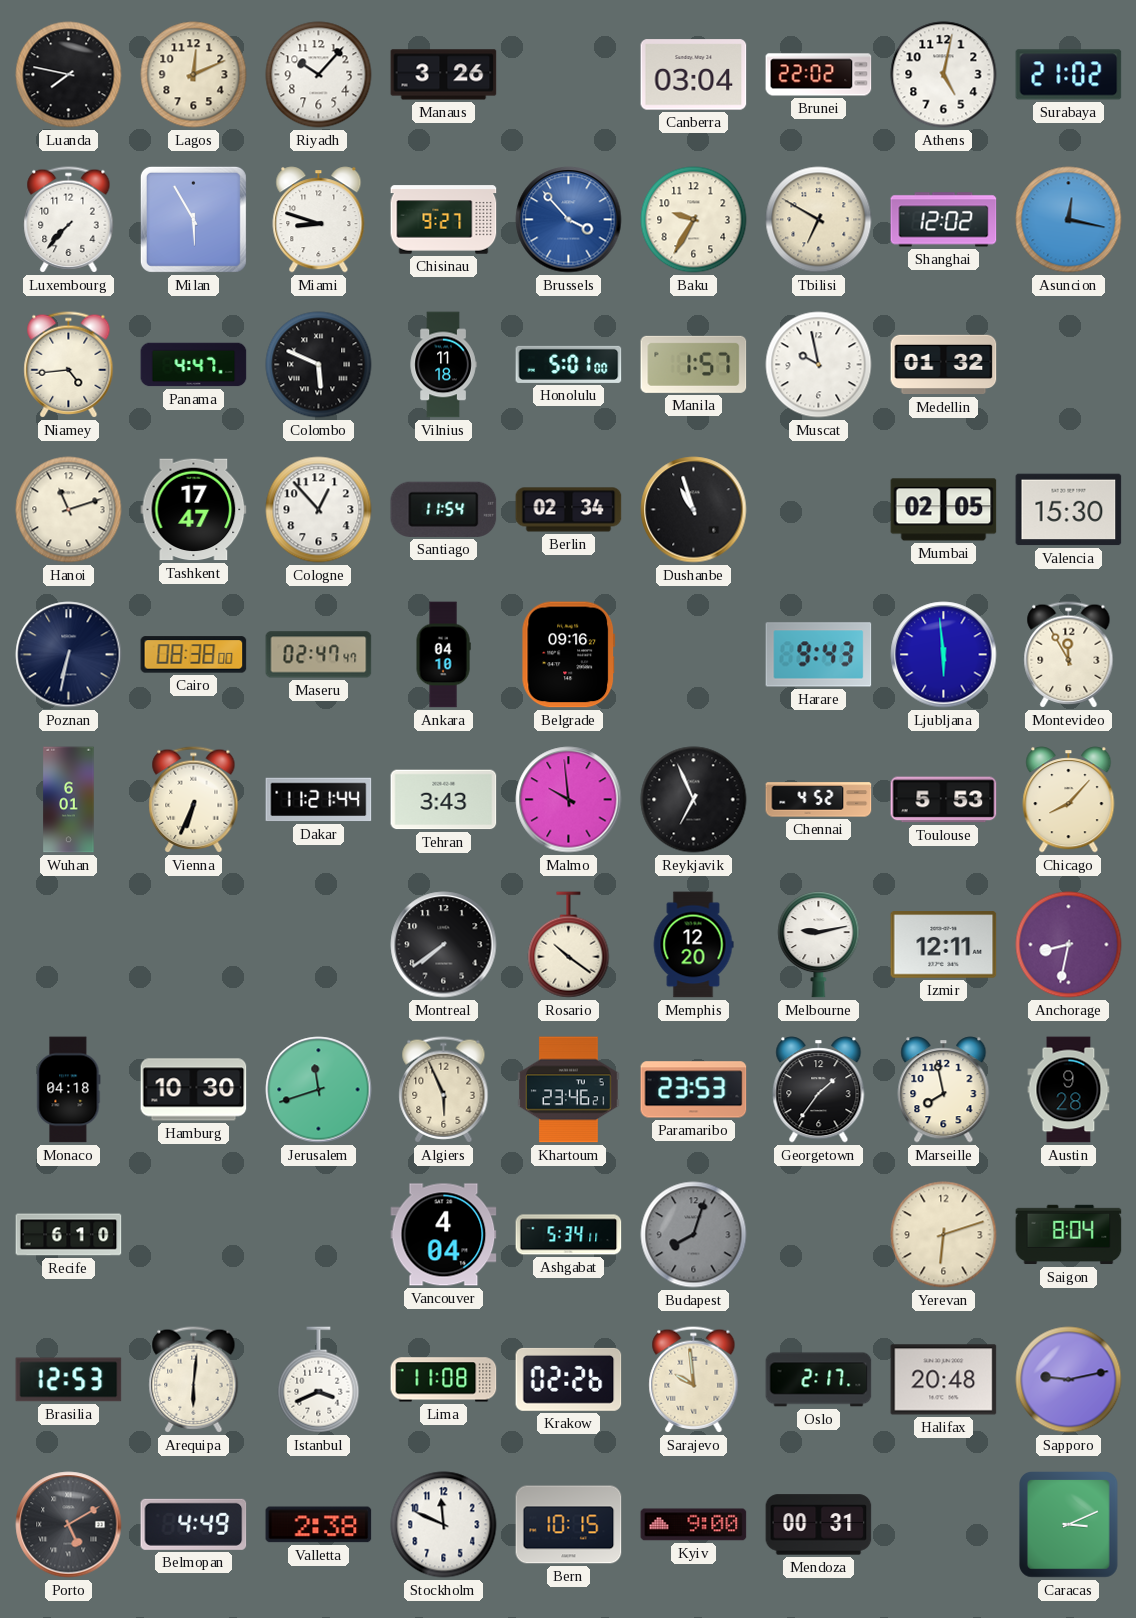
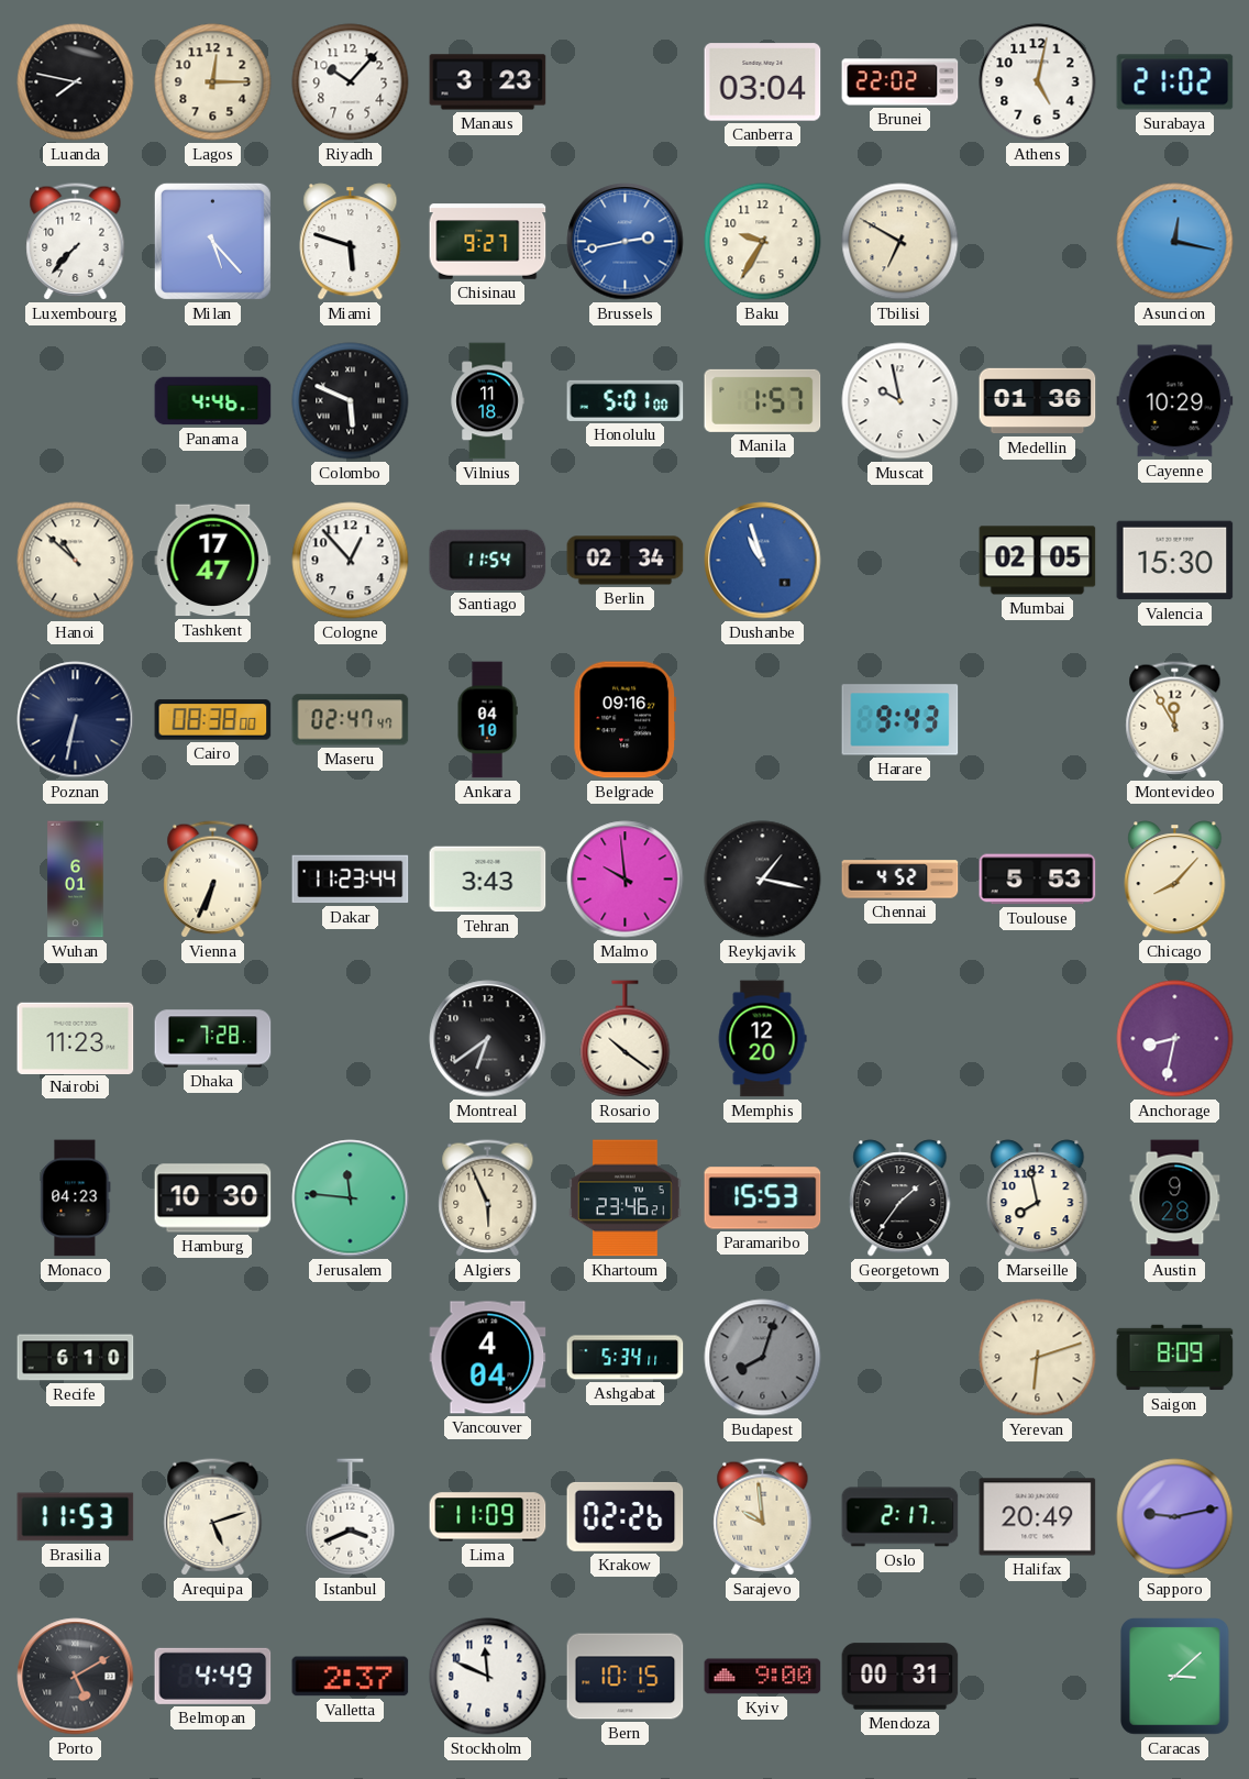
Lagos: 12:11 -> 12:15
Manaus: 3:26 -> 3:23
Milan: 5:55 -> 5:23
Miami: 8:48 -> 5:48
Brussels: 3:53 -> 2:43
Shanghai: 12:02 -> none
Niamey: 4:44 -> none
Panama: 4:47 -> 4:46
Medellin: 01:32 -> 01:36
Cayenne: none -> 10:29
Hanoi: 11:12 -> 10:52
Dushanbe dial: black -> blue
Ljubljana: 5:59 -> none
Dakar: 11:21 -> 11:23
Reykjavik: 6:56 -> 1:17
Nairobi: none -> 11:23
Dhaka: none -> 7:28
Montreal: 7:39 -> 6:39
Melbourne: 9:13 -> none
Izmir: 12:11 -> none
Monaco: 04:18 -> 04:23
Jerusalem: 11:42 -> 11:46
Paramaribo: 23:53 -> 15:53
Saigon: 8:04 -> 8:09
Brasilia: 12:53 -> 11:53
Arequipa: 6:01 -> 5:12
Lima: 11:08 -> 11:09
Halifax: 20:48 -> 20:49
Valletta: 2:38 -> 2:37
Caracas: 3:11 -> 3:08
